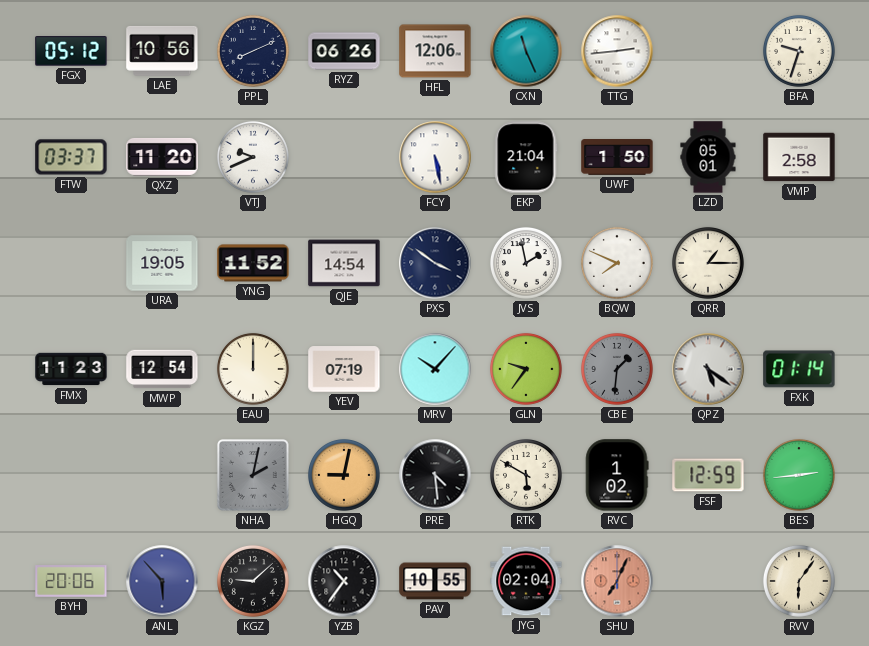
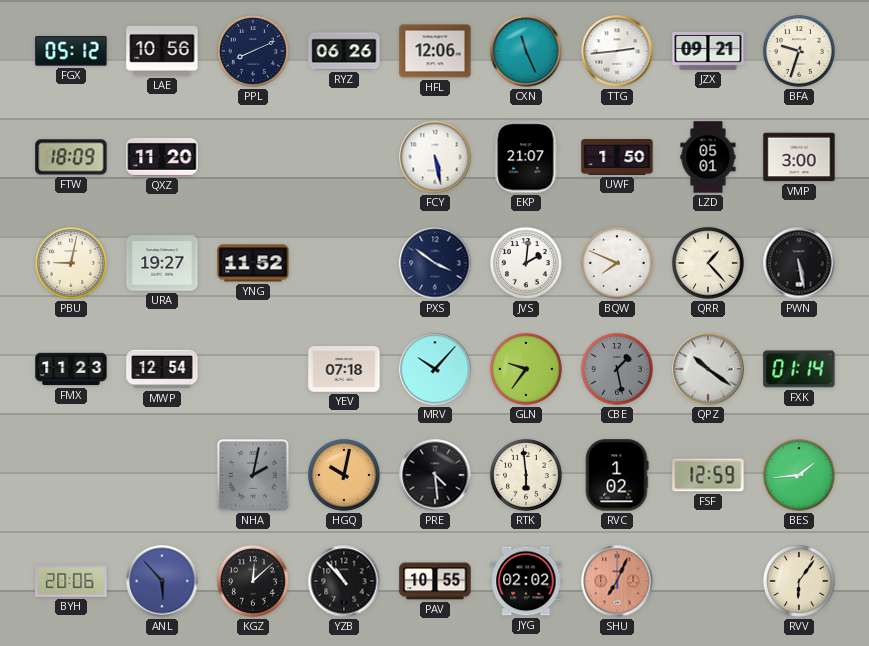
JZX: none -> 09:21
FTW: 03:37 -> 18:09
VTJ: 9:41 -> none
EKP: 21:04 -> 21:07
VMP: 2:58 -> 3:00
PBU: none -> 9:02
URA: 19:05 -> 19:27
QJE: 14:54 -> none
JVS: 1:58 -> 2:01
QRR: 1:15 -> 1:23
PWN: none -> 5:28
EAU: 12:00 -> none
YEV: 07:19 -> 07:18
CBE: 1:31 -> 1:28
QPZ: 5:21 -> 10:21
HGQ: 9:02 -> 10:02
RTK: 5:50 -> 5:59
BES: 2:44 -> 1:44
KGZ: 9:08 -> 12:08
YZB: 10:36 -> 10:53
JYG: 02:04 -> 02:02
